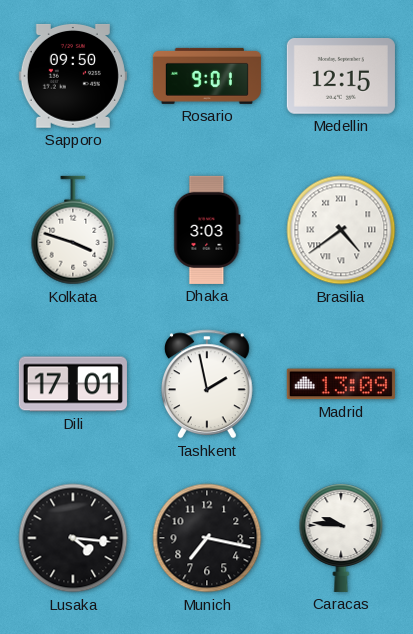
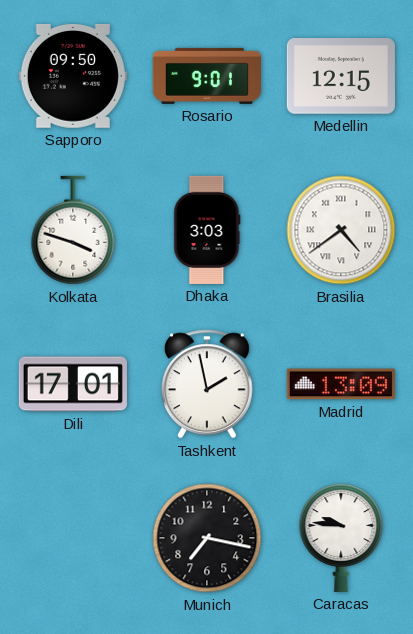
Lusaka: 4:16 -> none
